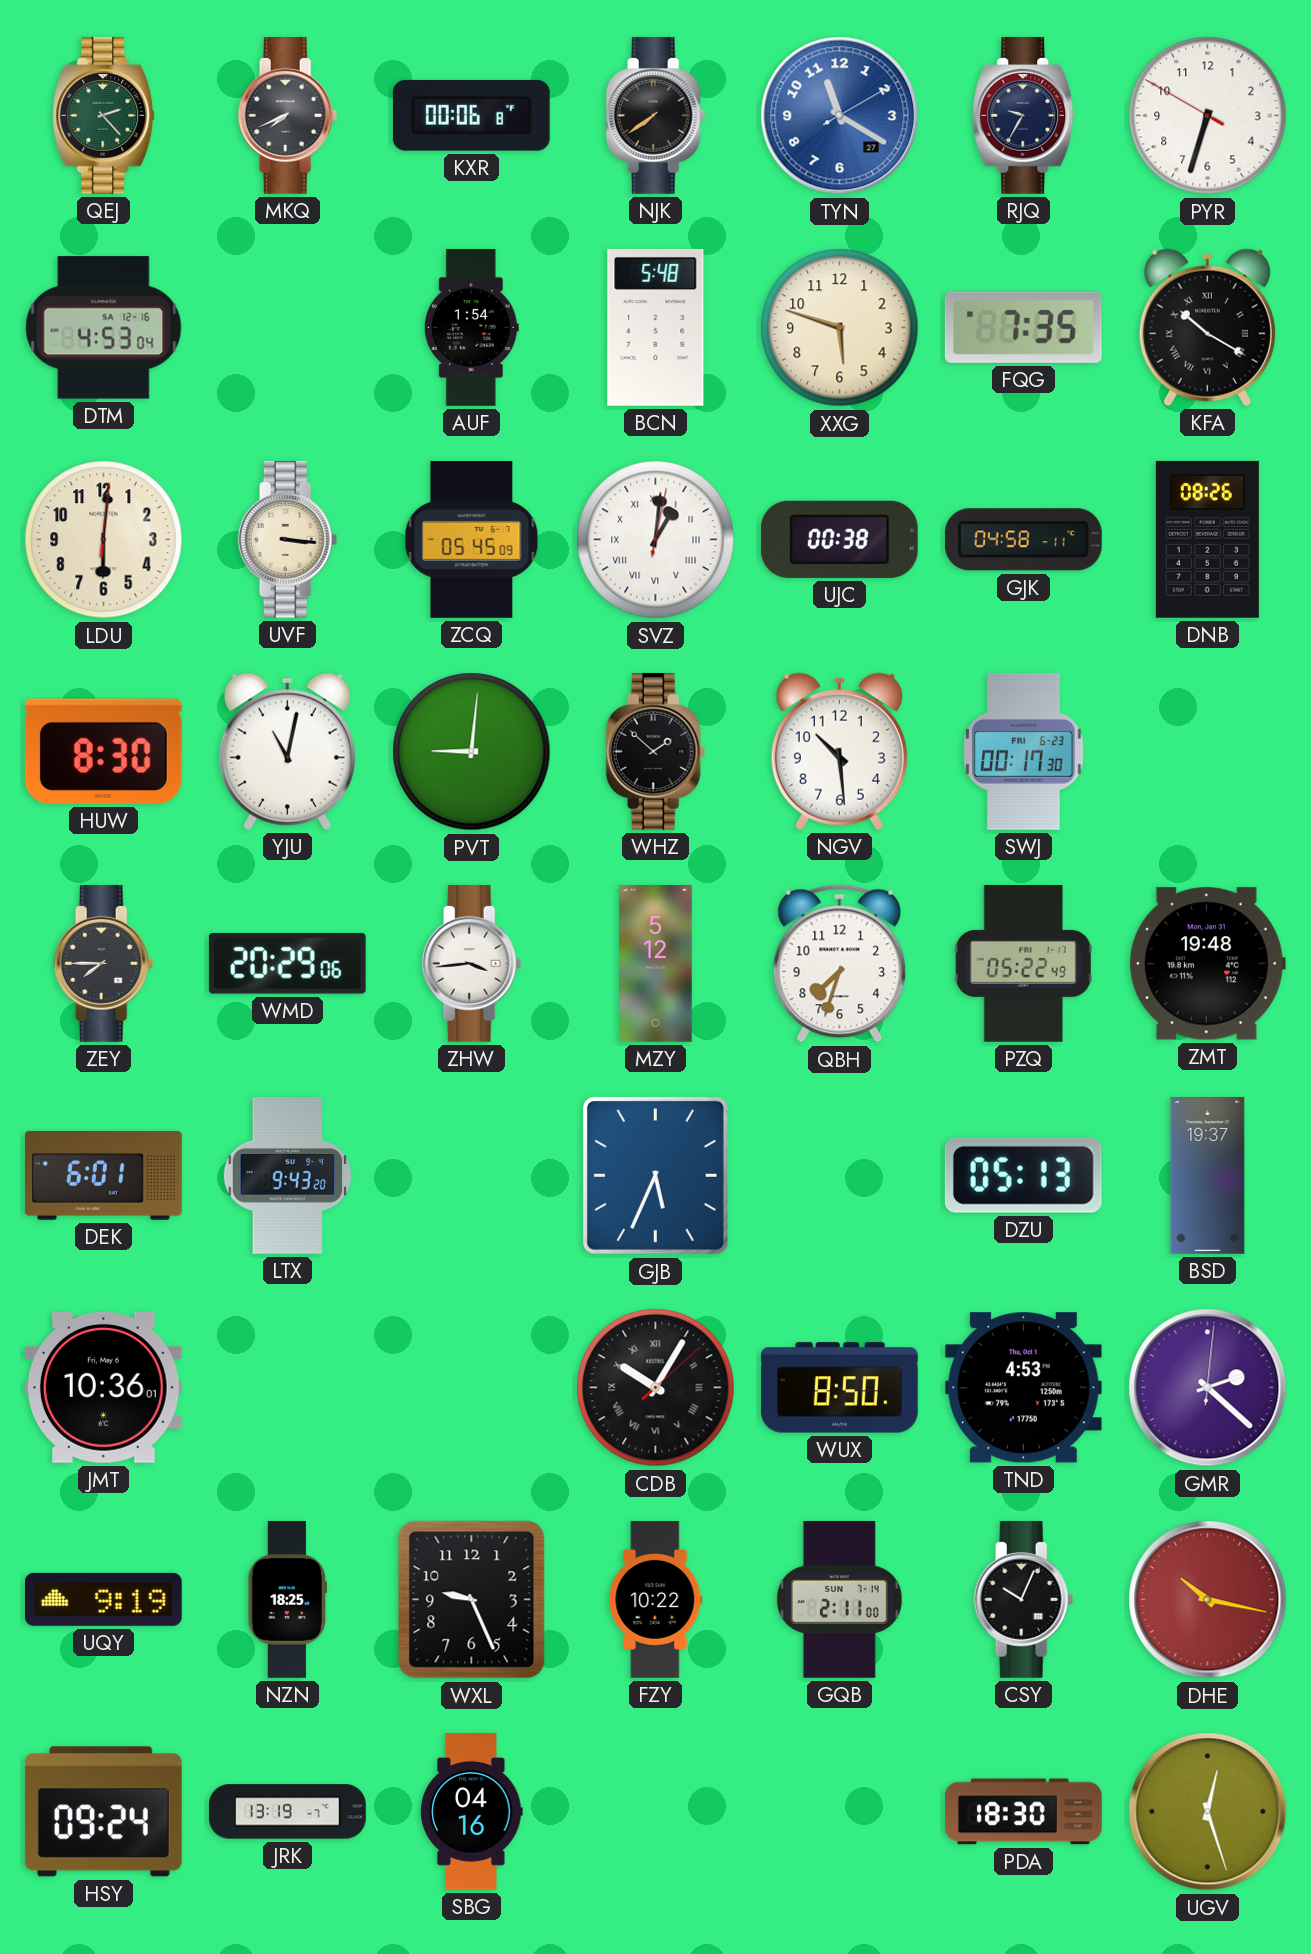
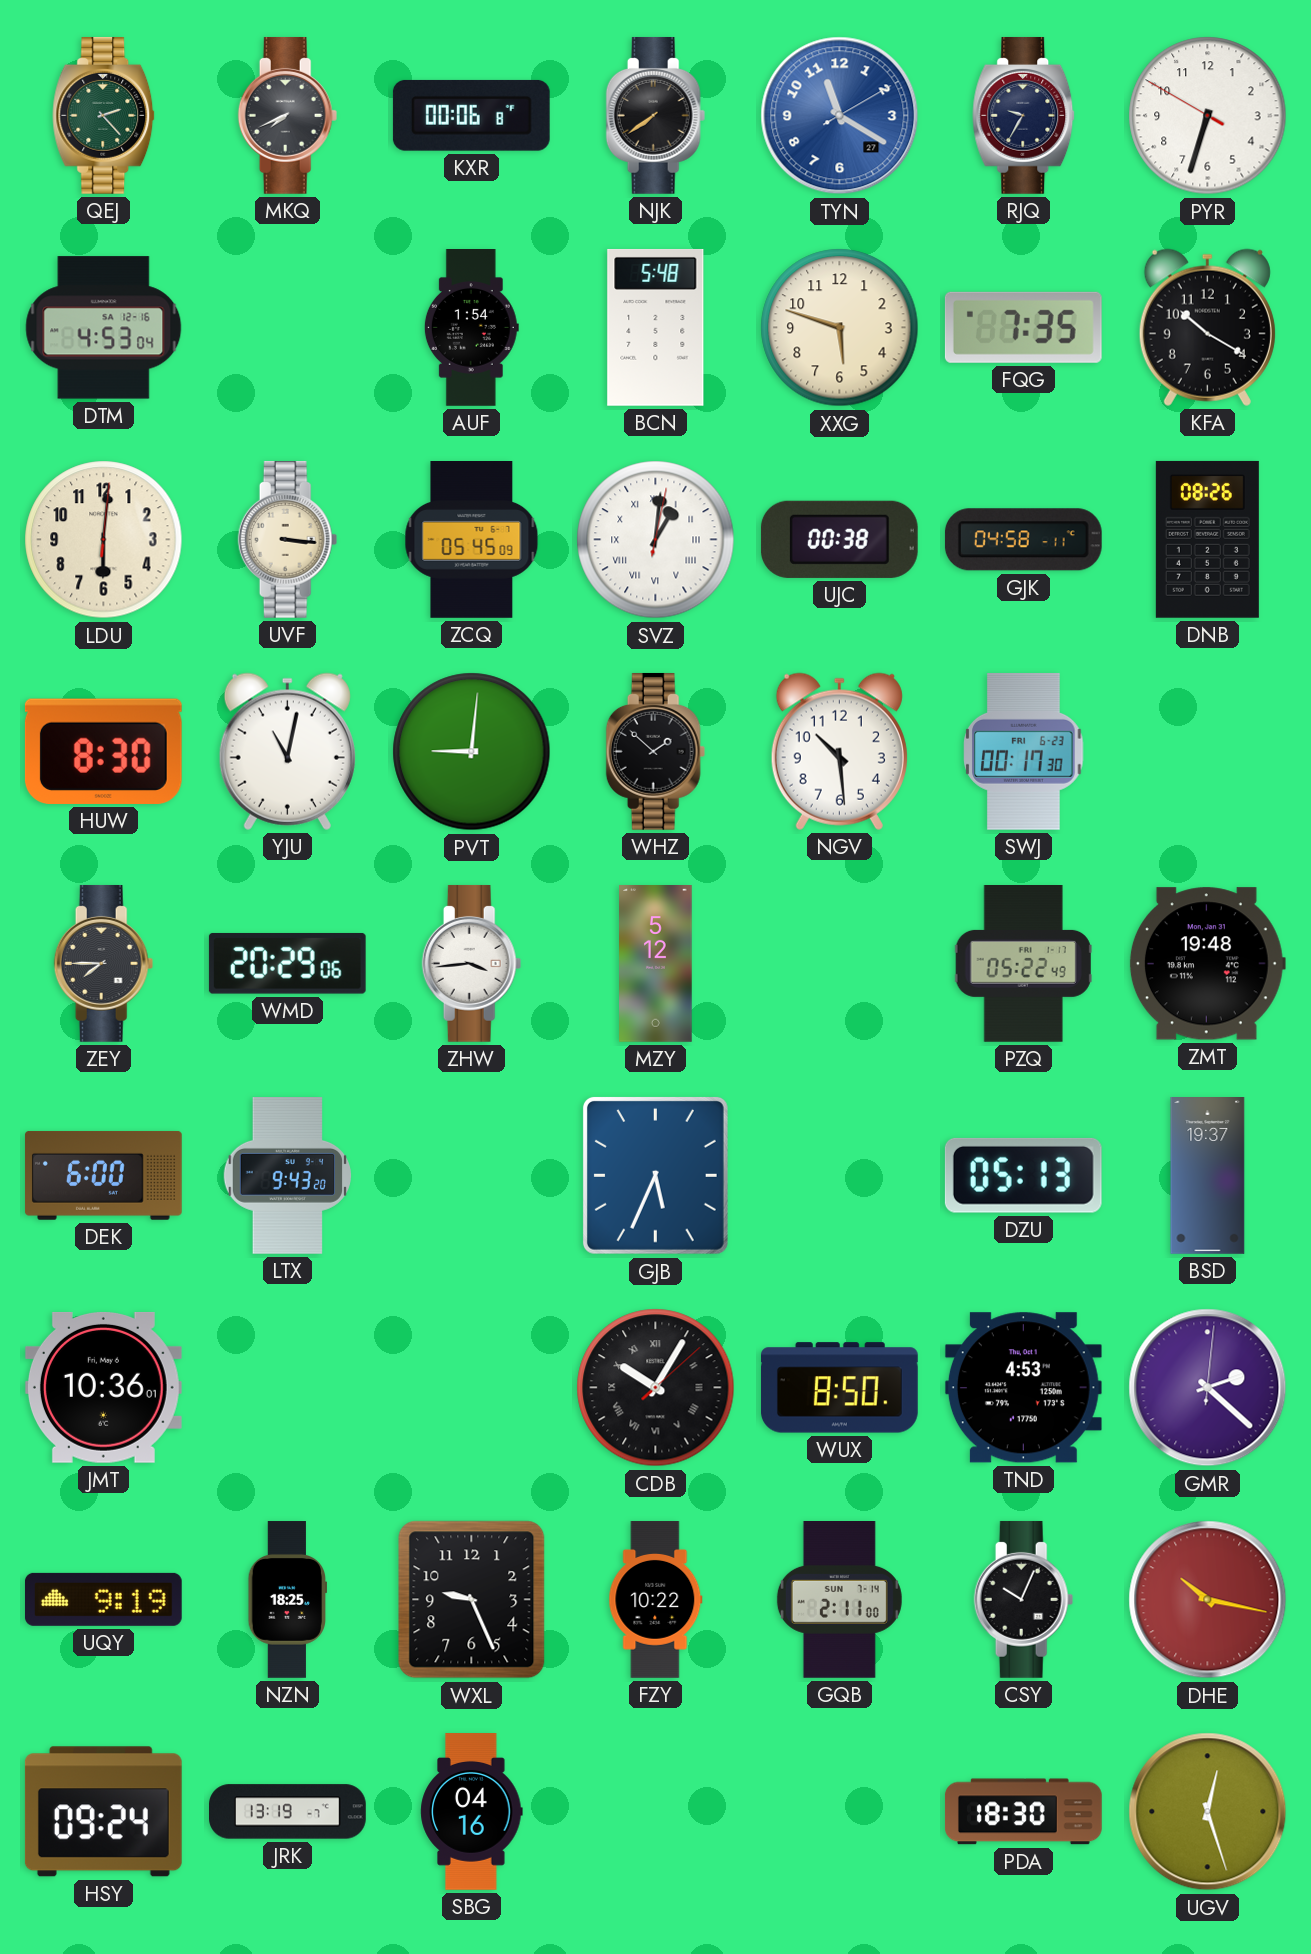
KFA numerals: Roman -> Arabic
QBH: 7:33 -> none
DEK: 6:01 -> 6:00
